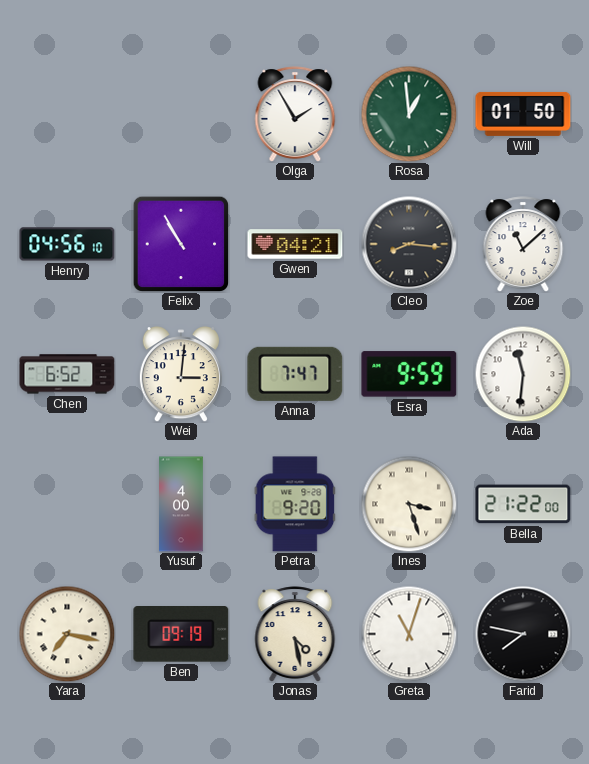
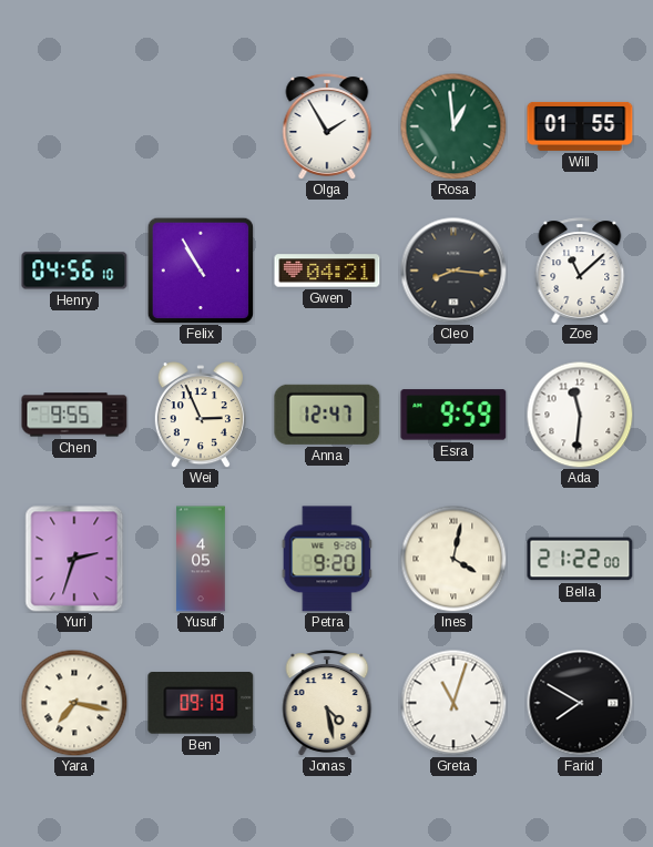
Will: 01:50 -> 01:55
Chen: 6:52 -> 9:55
Wei: 3:01 -> 2:56
Anna: 7:47 -> 12:47
Yuri: none -> 2:33
Yusuf: 4:00 -> 4:05
Ines: 3:27 -> 4:02
Farid: 7:47 -> 7:50
